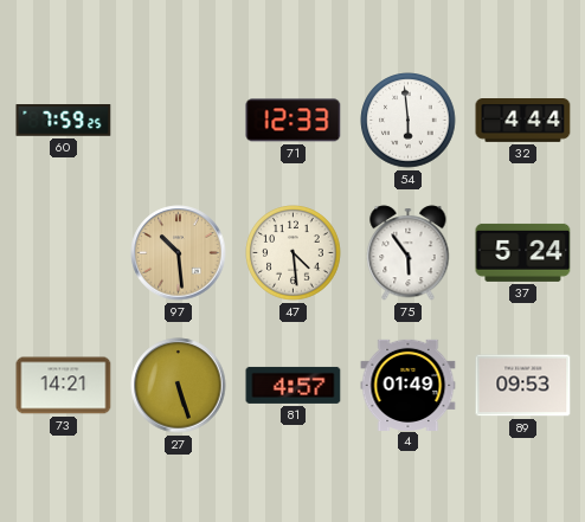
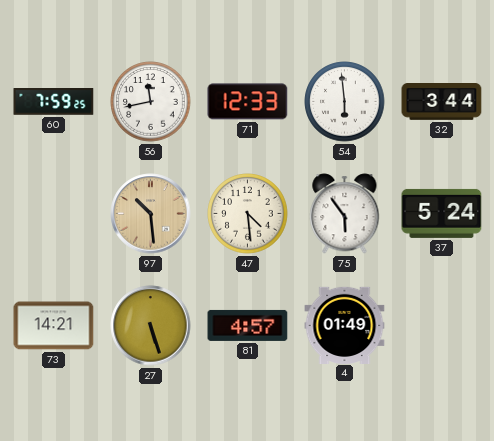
56: none -> 11:43
32: 4:44 -> 3:44
89: 09:53 -> none
